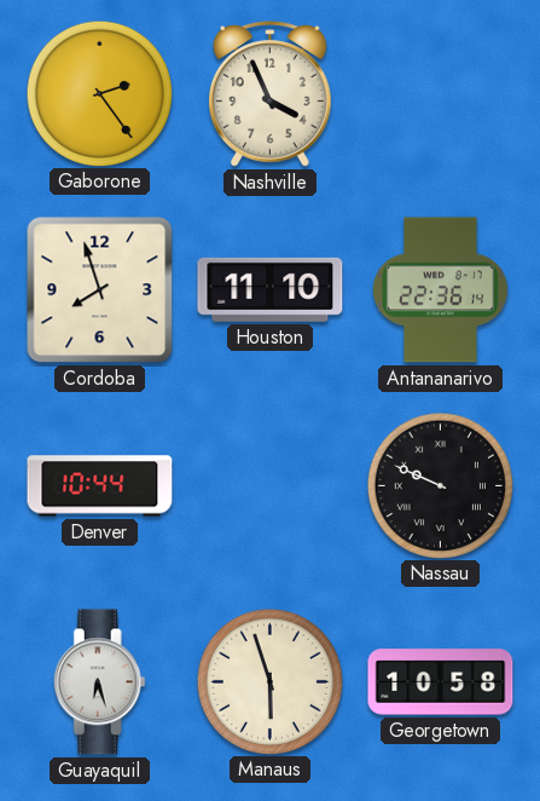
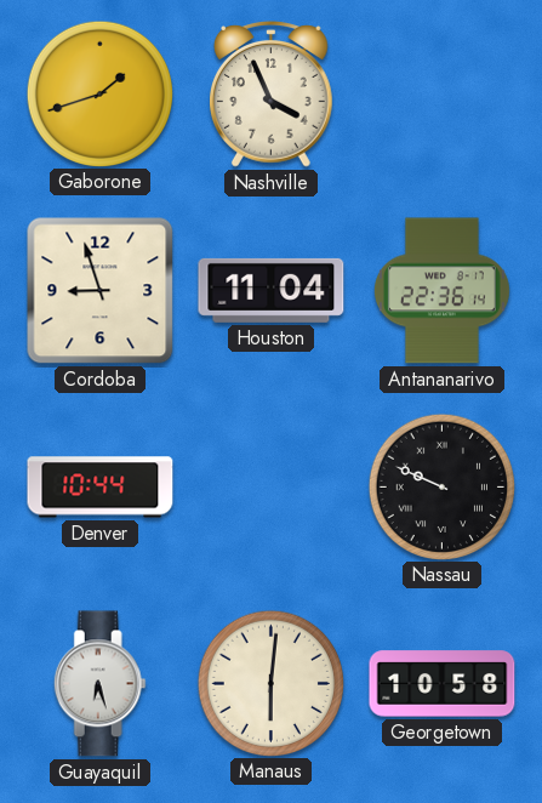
Gaborone: 2:24 -> 1:42
Cordoba: 7:57 -> 8:57
Houston: 11:10 -> 11:04
Manaus: 5:57 -> 6:01
